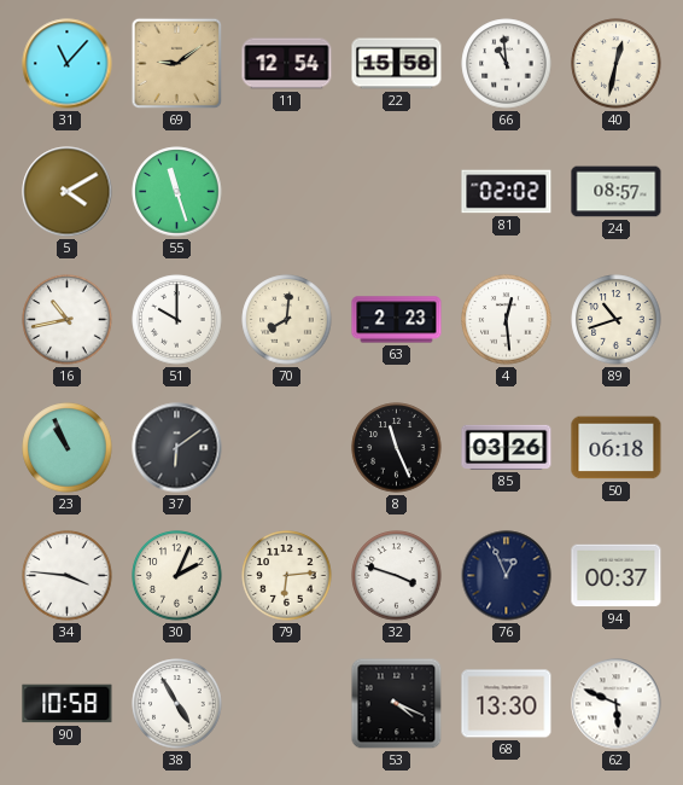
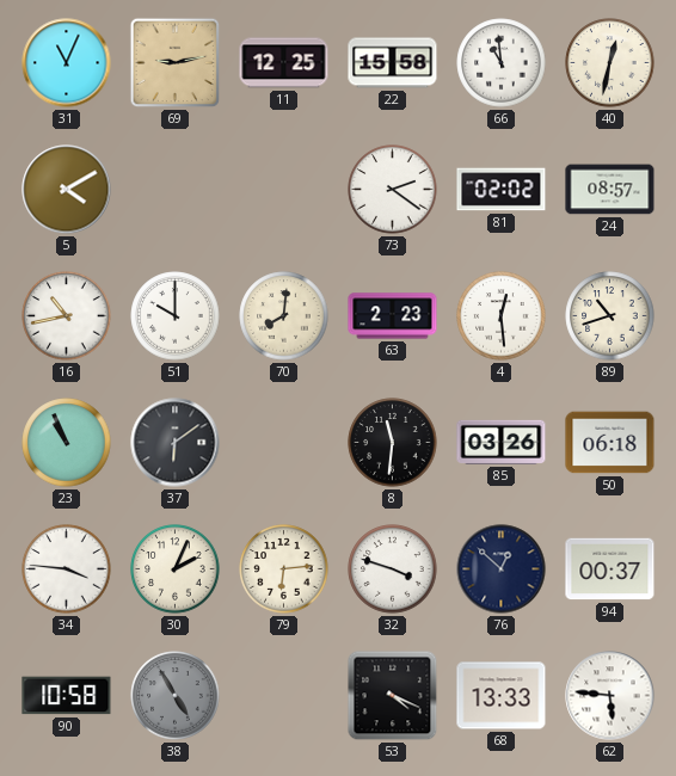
31: 11:07 -> 11:04
69: 9:09 -> 9:13
11: 12:54 -> 12:25
55: 11:27 -> none
73: none -> 2:21
8: 11:26 -> 11:31
76: 12:56 -> 12:52
38 dial: white -> grey
68: 13:30 -> 13:33
62: 5:49 -> 5:46
